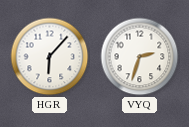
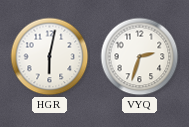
HGR: 6:07 -> 6:02
